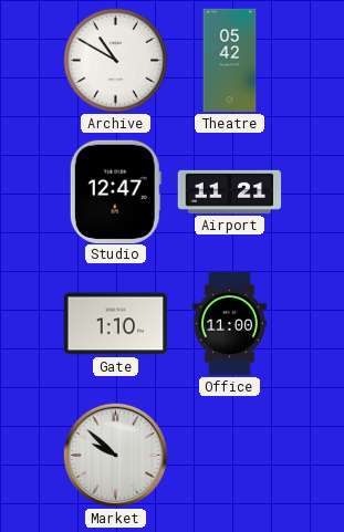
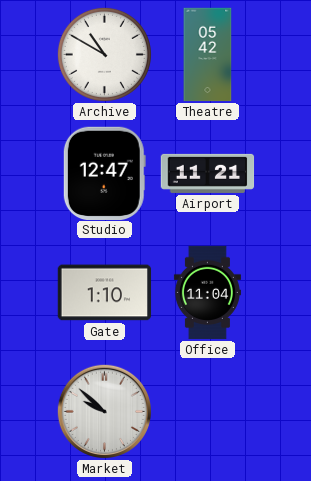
Office: 11:00 -> 11:04
